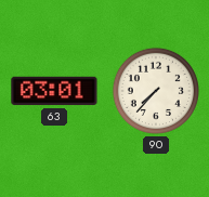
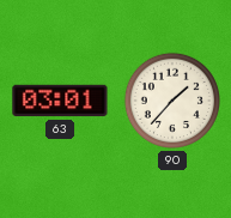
90: 7:37 -> 1:37
